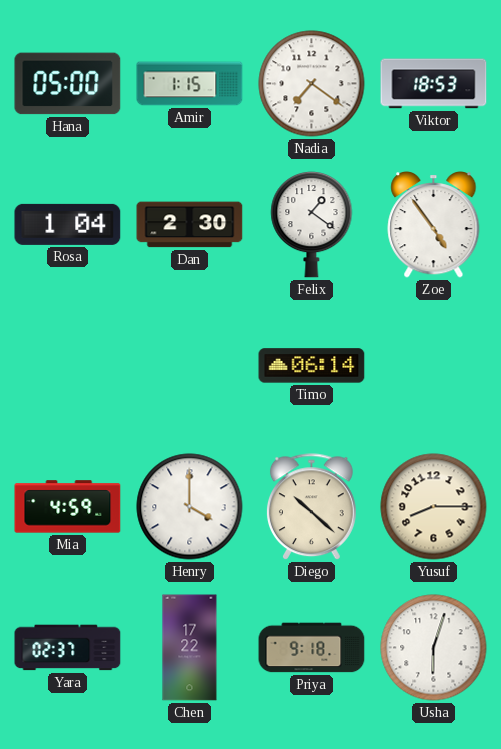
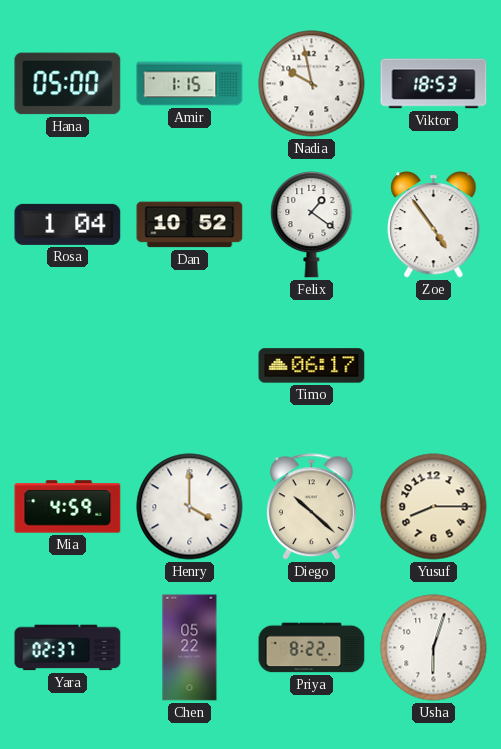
Nadia: 7:21 -> 9:58
Dan: 2:30 -> 10:52
Timo: 06:14 -> 06:17
Chen: 17:22 -> 05:22
Priya: 9:18 -> 8:22
